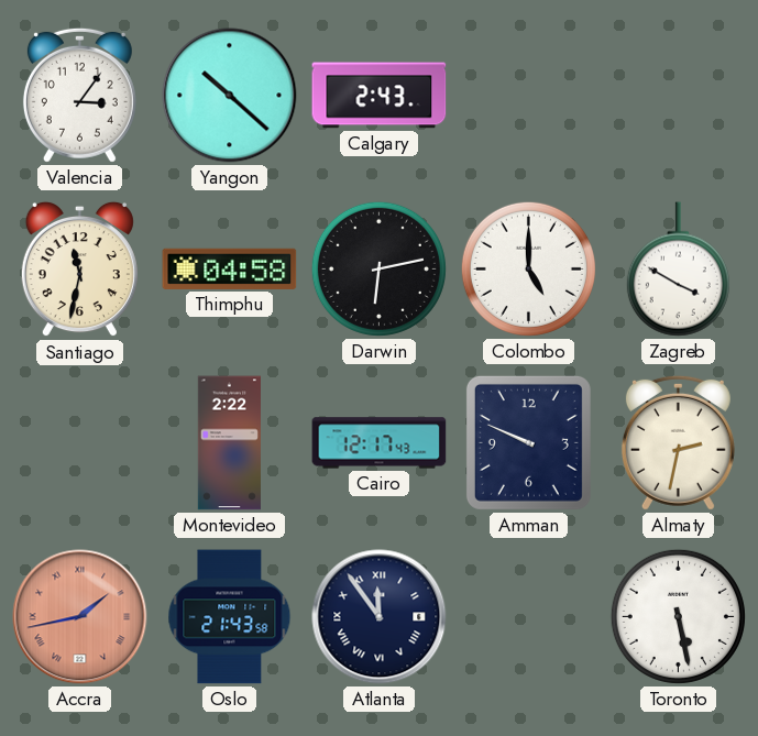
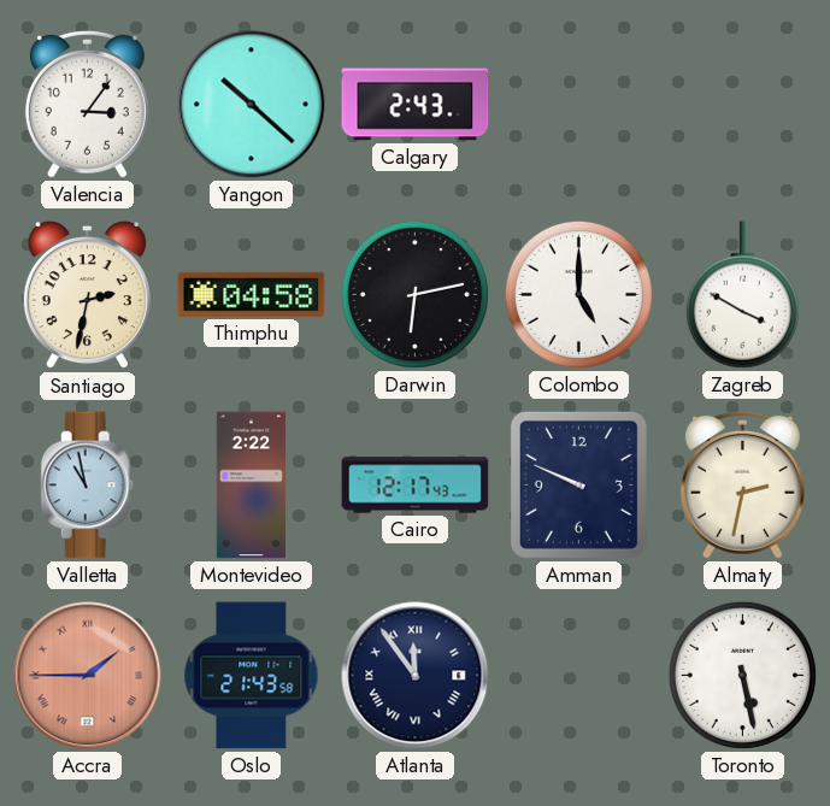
Santiago: 11:32 -> 2:32
Valletta: none -> 10:58
Accra: 1:43 -> 1:45
